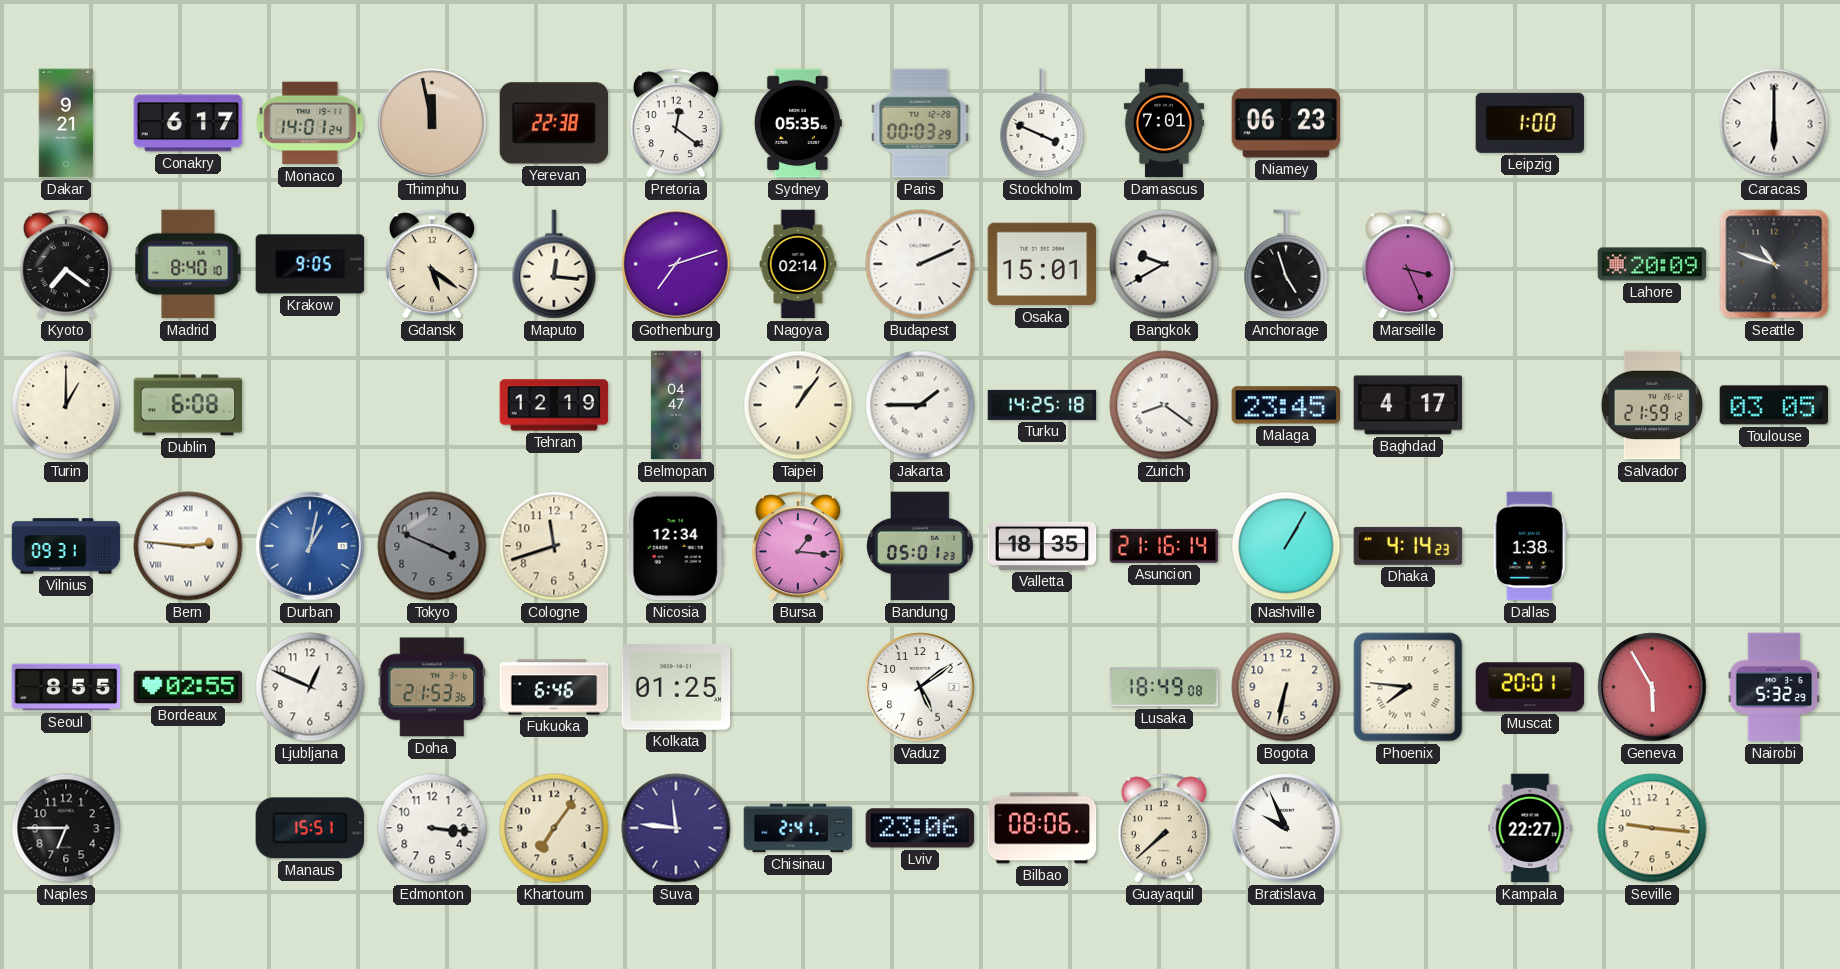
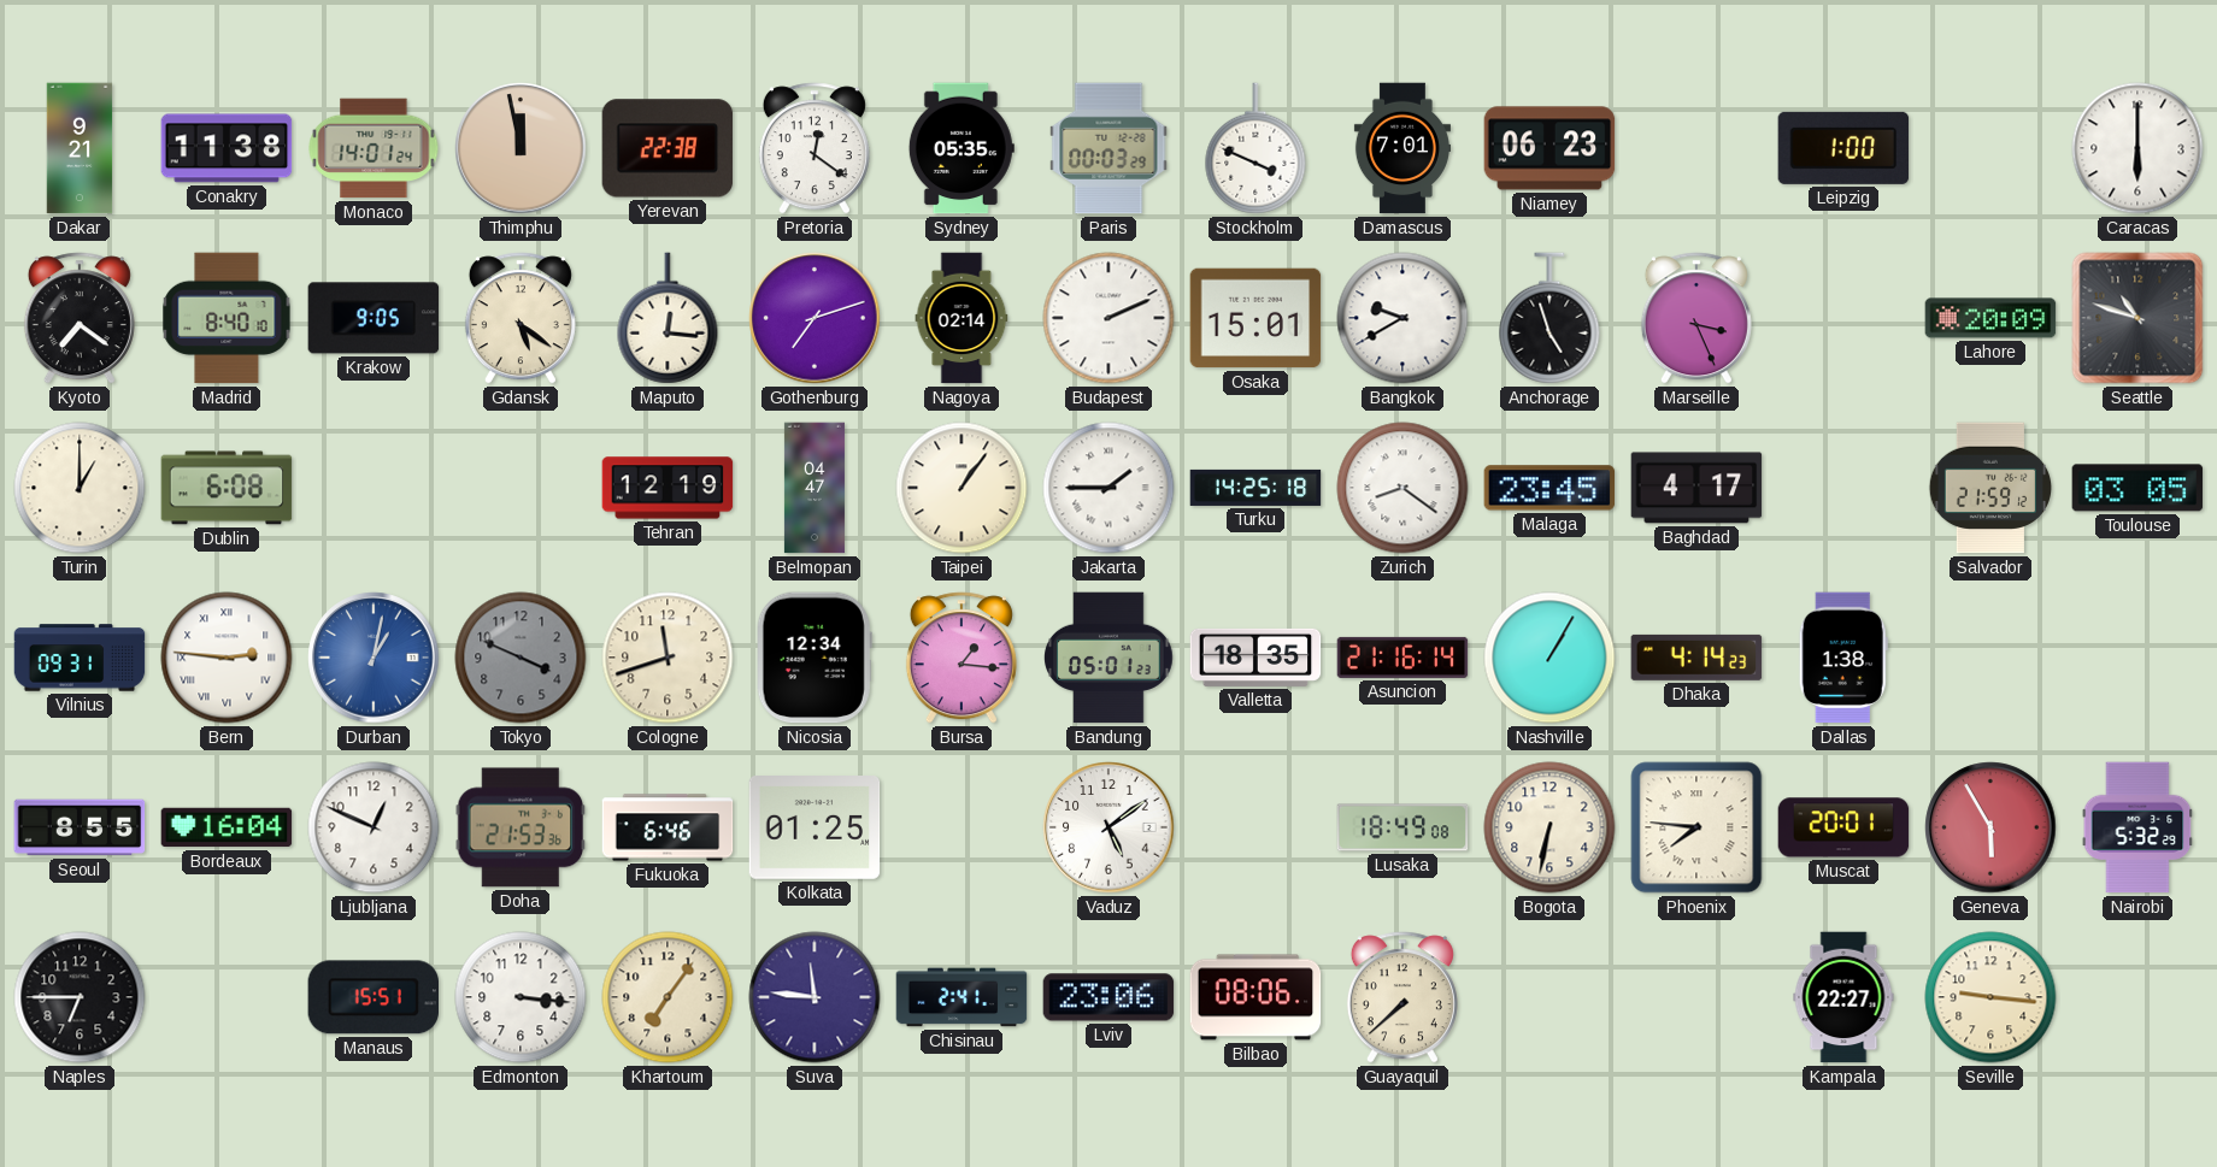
Conakry: 6:17 -> 11:38
Bordeaux: 02:55 -> 16:04
Bratislava: 9:56 -> none
